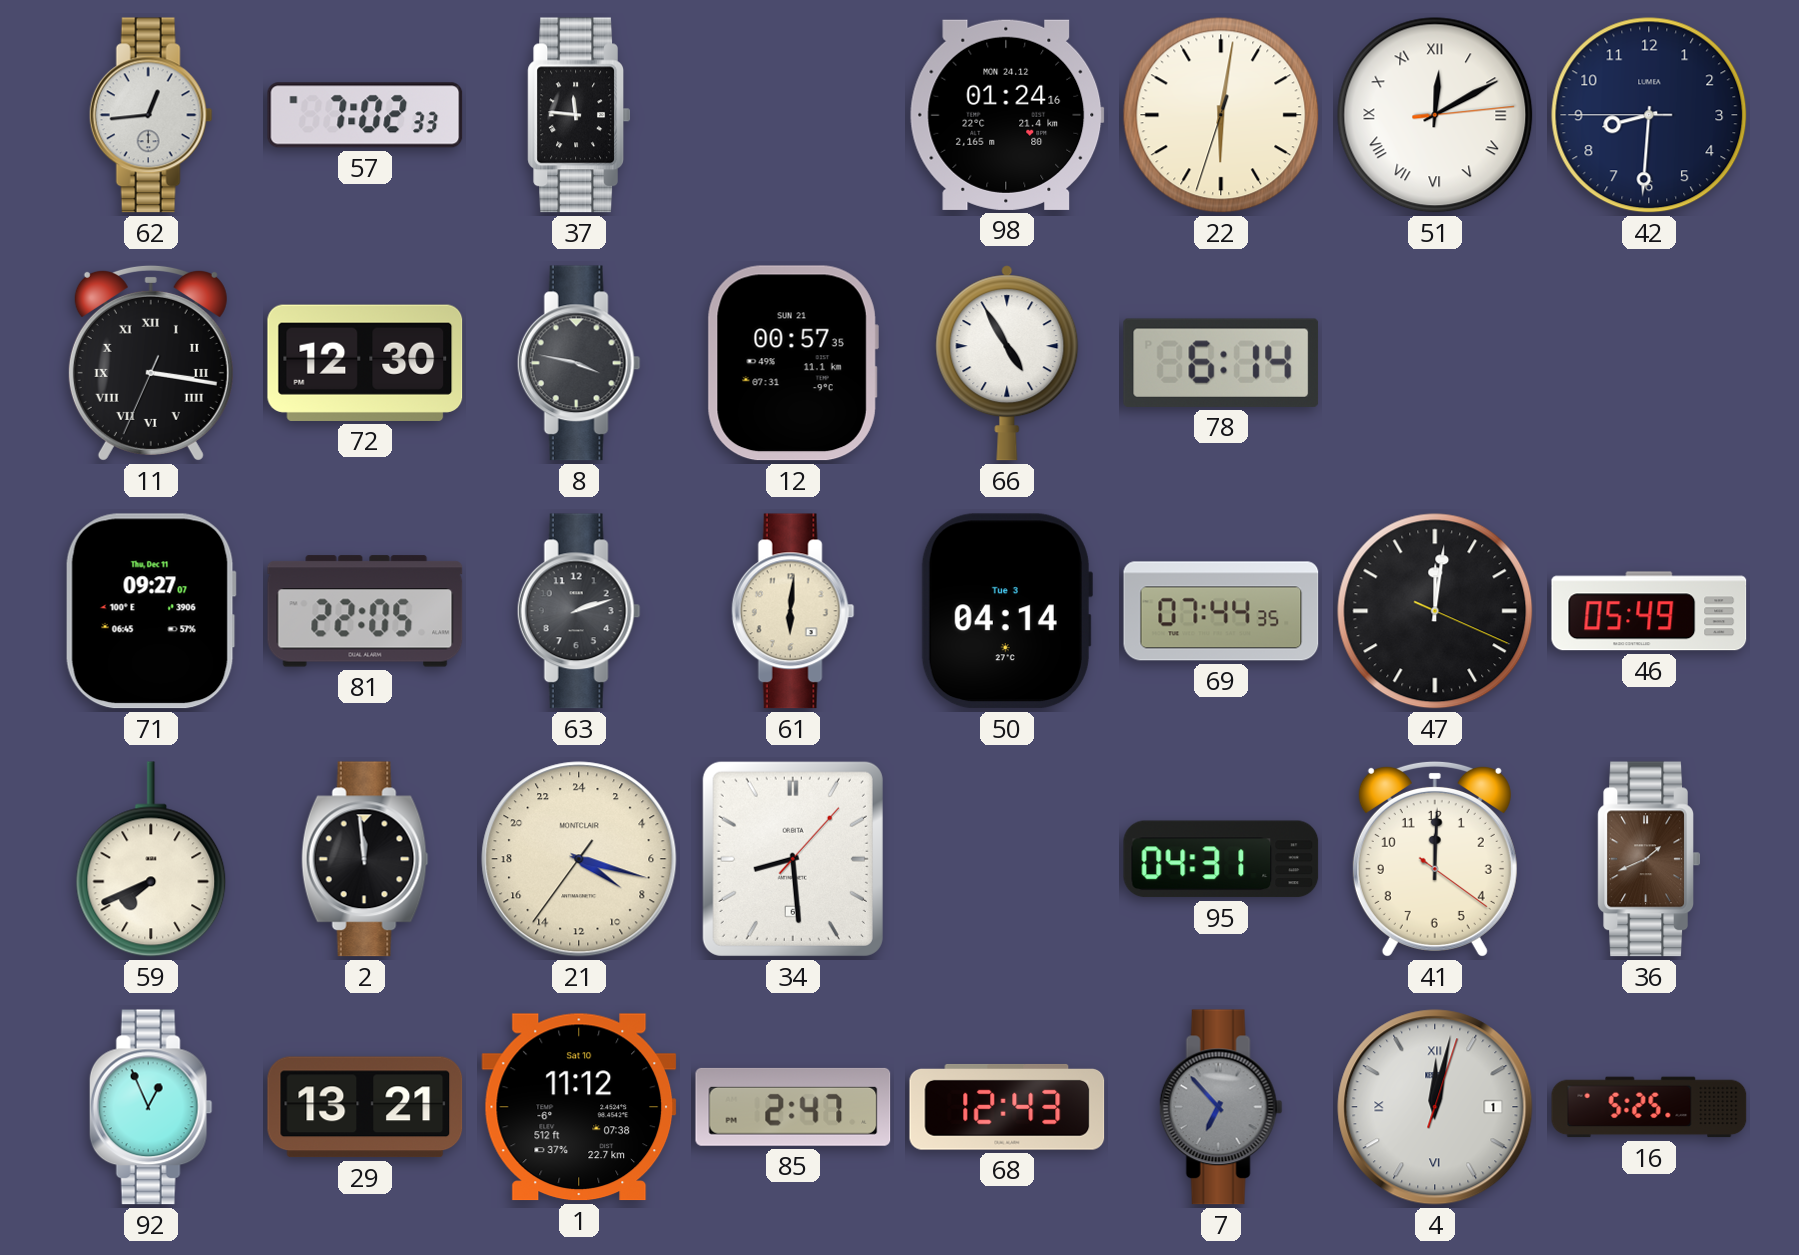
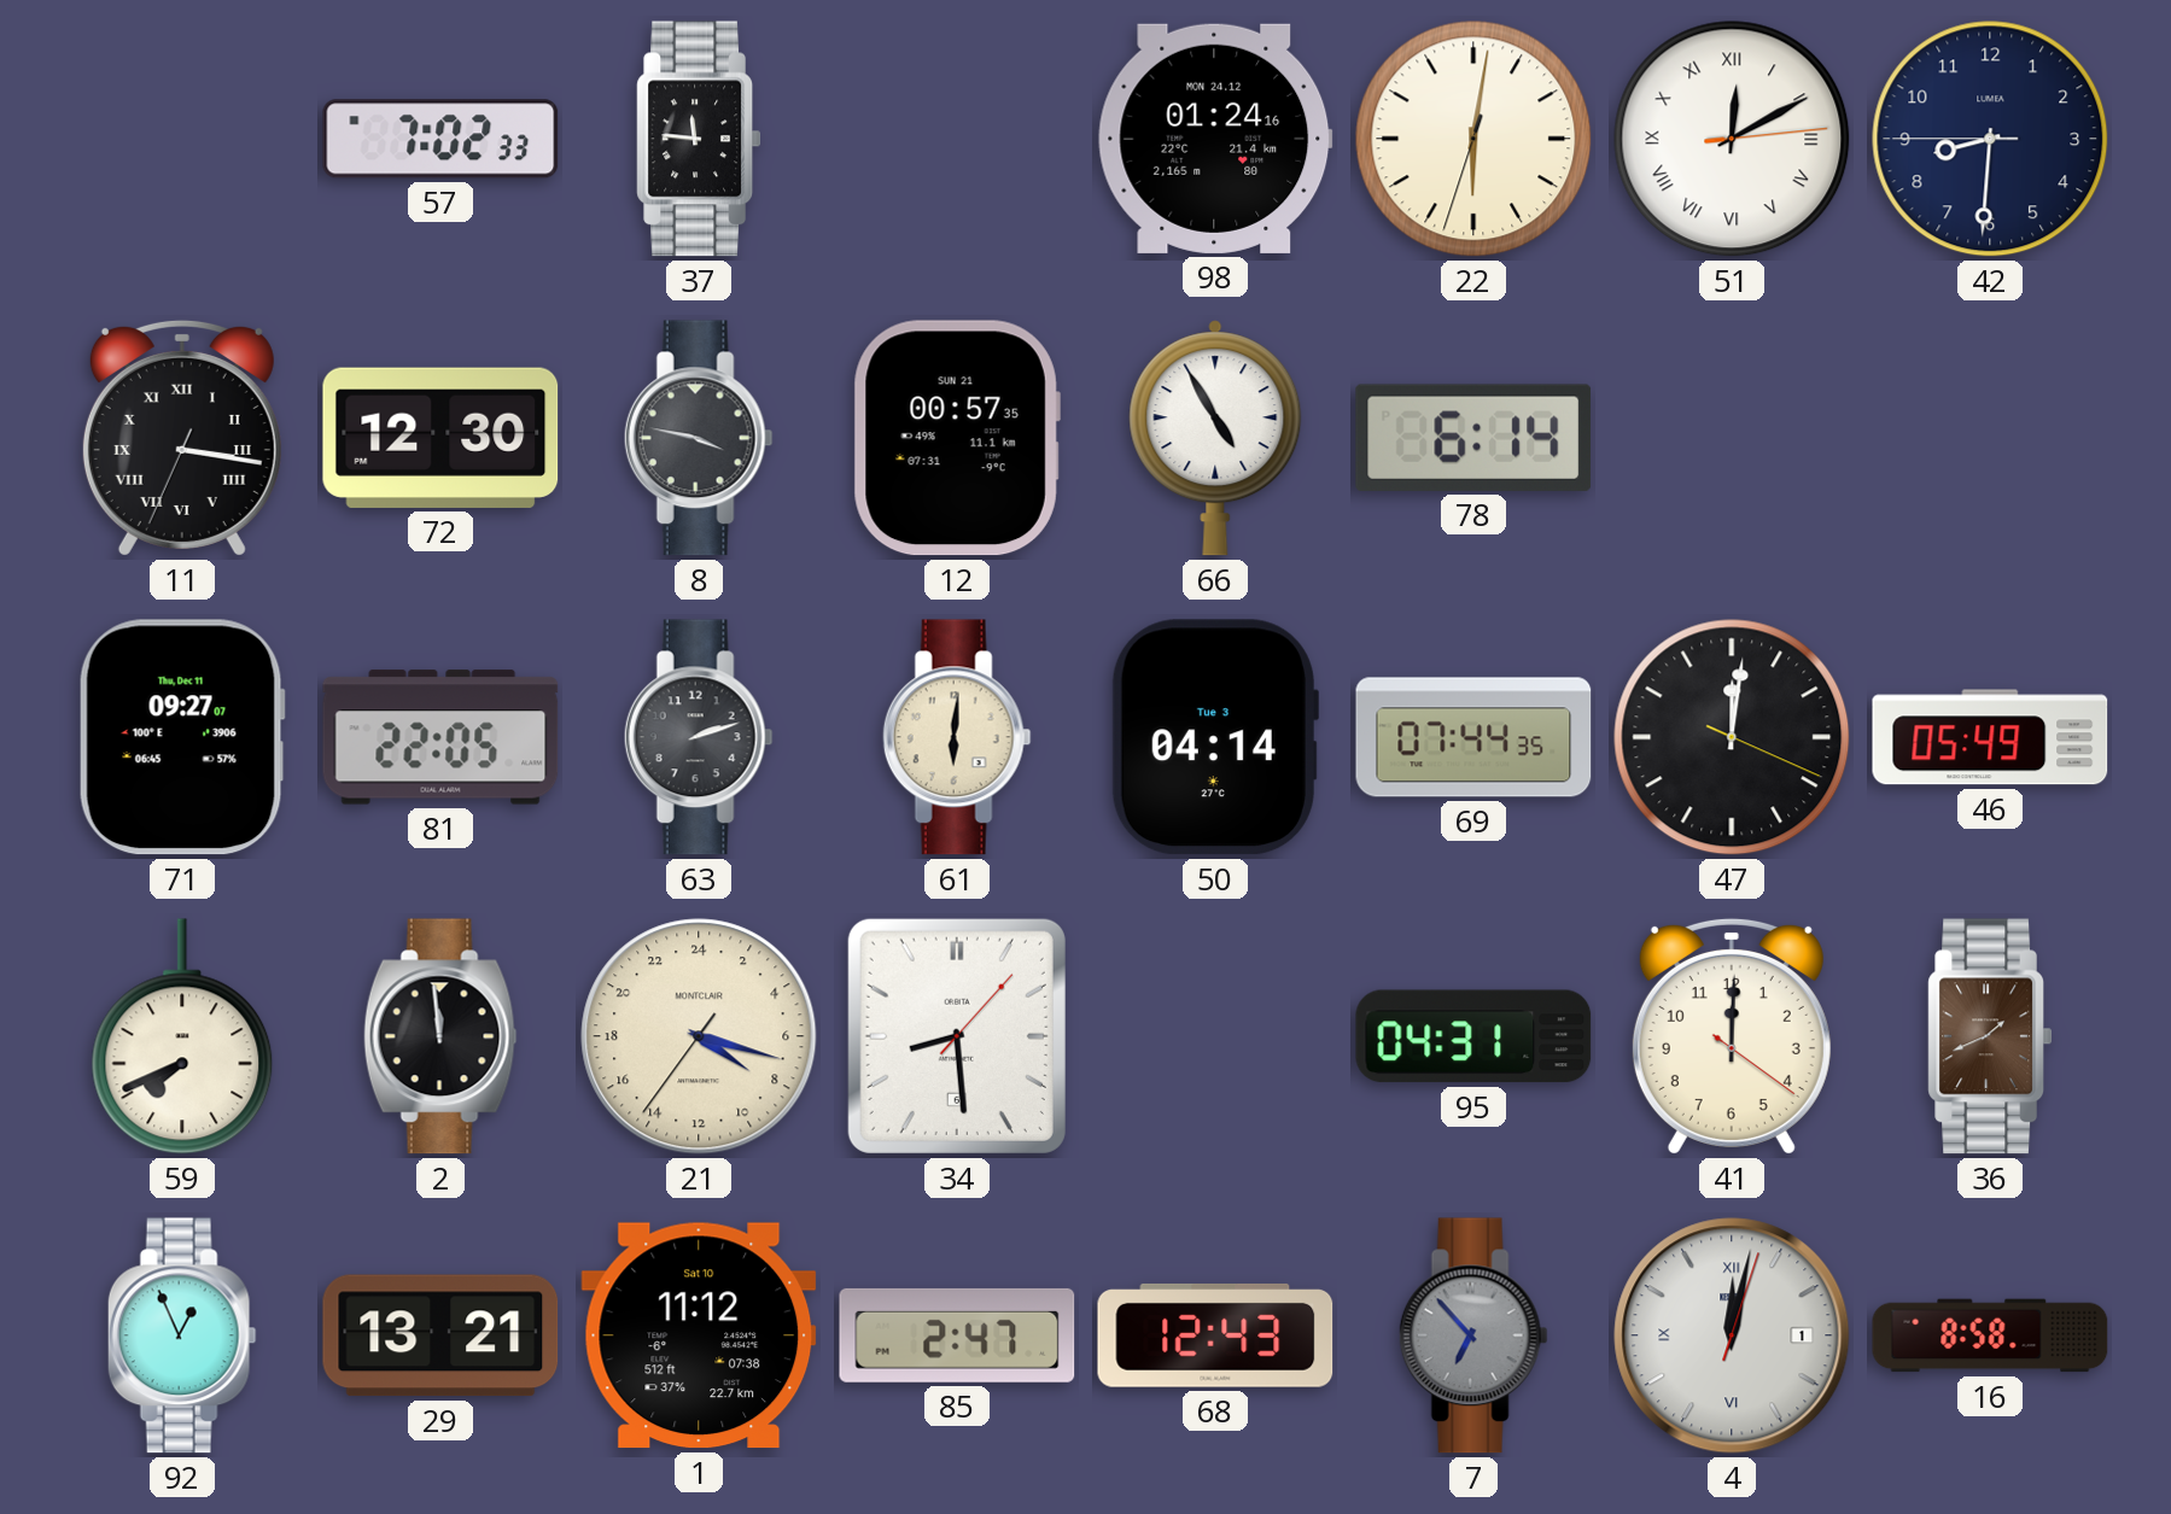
62: 12:44 -> none
16: 5:25 -> 8:58
